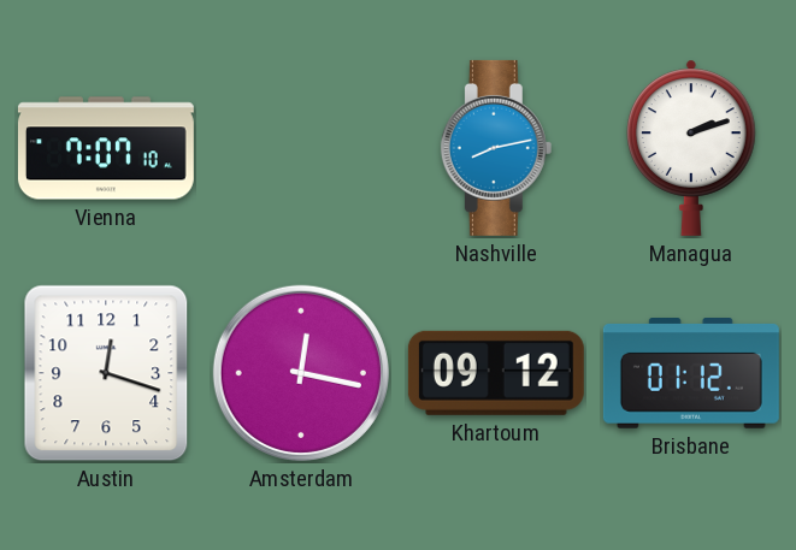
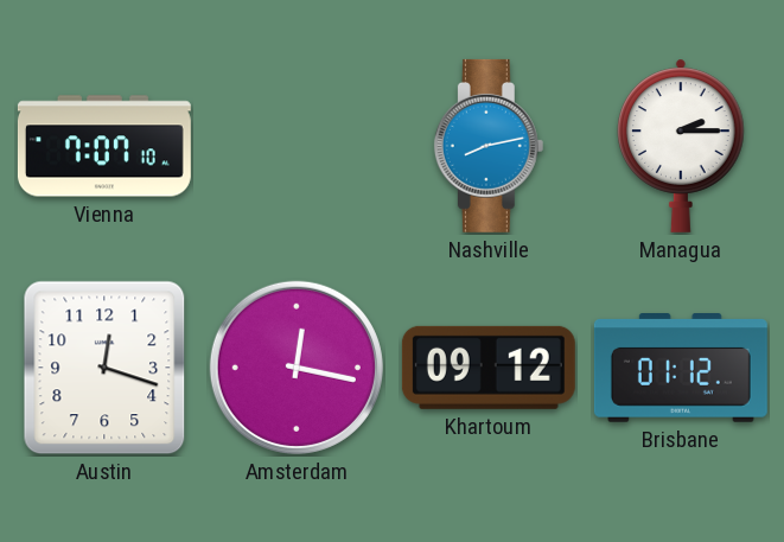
Managua: 2:12 -> 2:15
